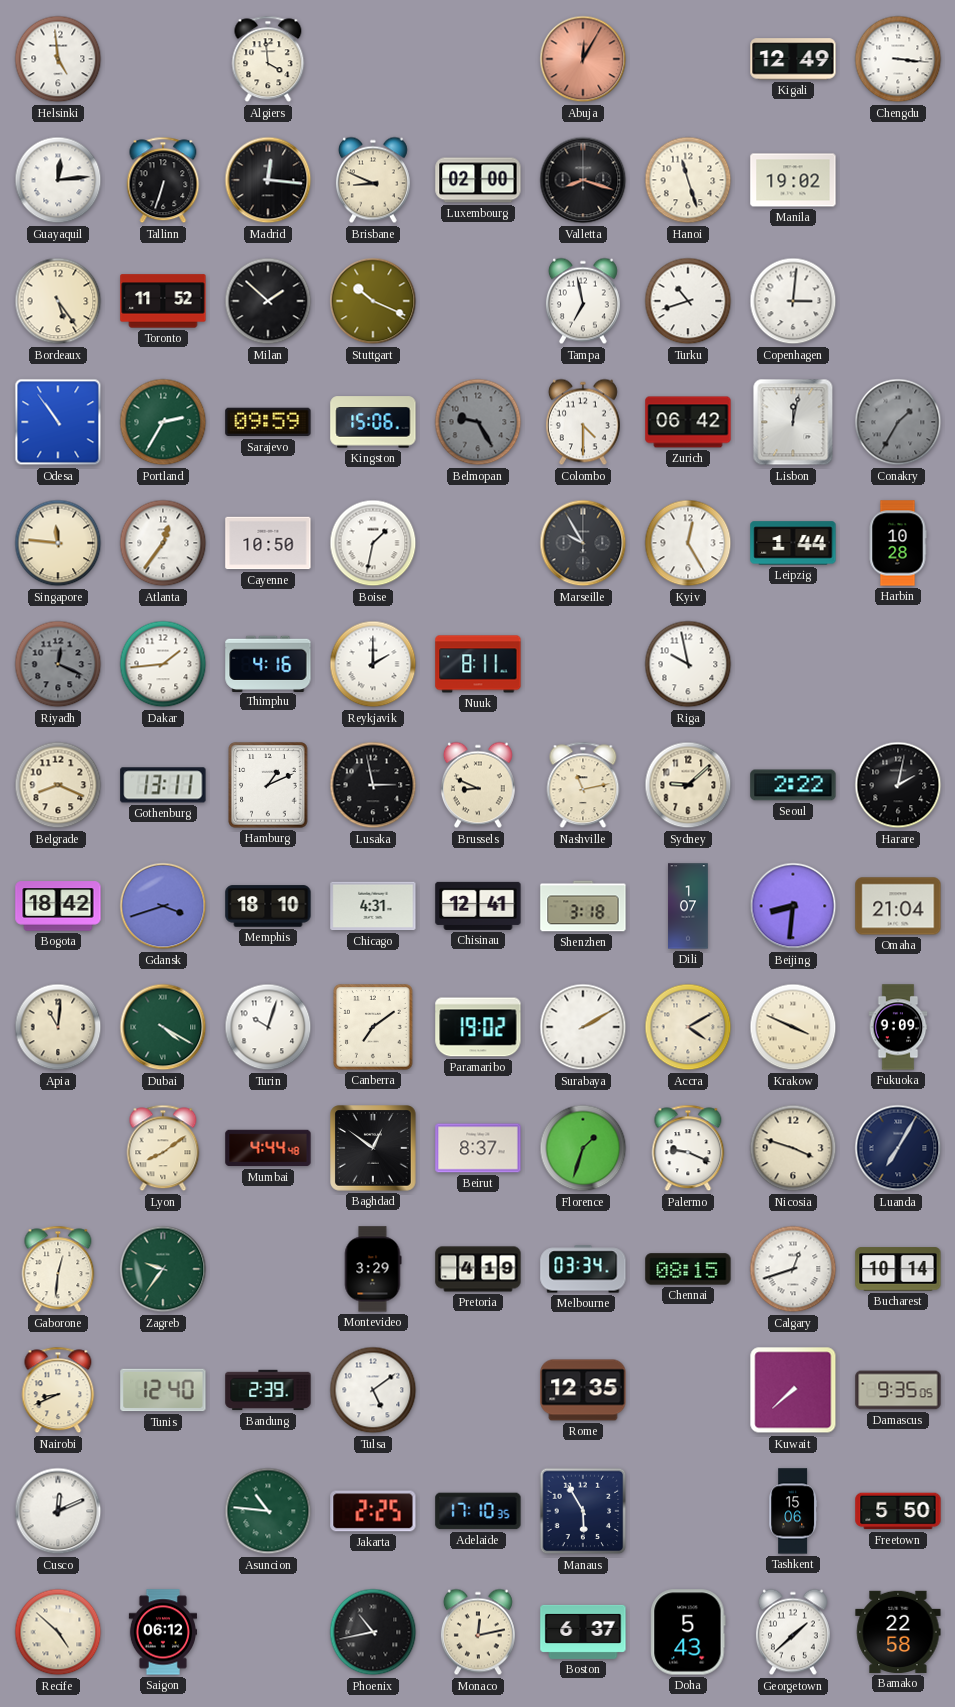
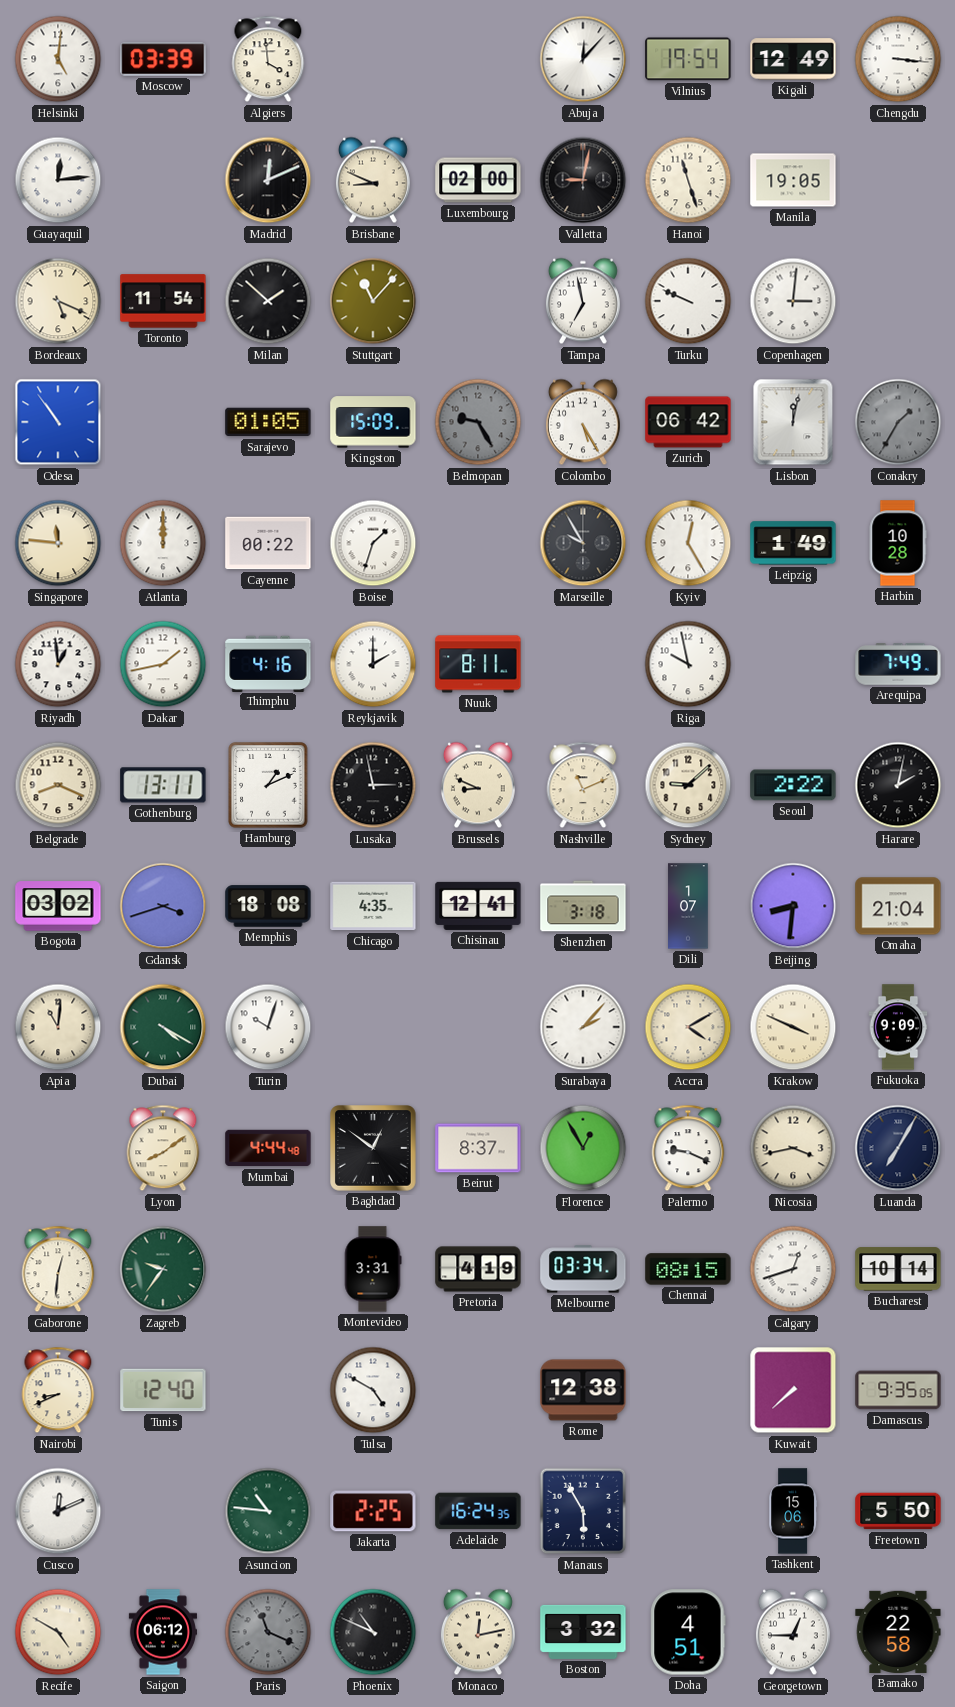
Helsinki: 4:59 -> 5:01
Moscow: none -> 03:39
Abuja: 12:05 -> 12:07
Abuja dial: salmon -> white
Vilnius: none -> 19:54
Tallinn: 6:33 -> none
Madrid: 12:16 -> 12:11
Valletta: 8:18 -> 9:02
Manila: 19:02 -> 19:05
Bordeaux: 5:24 -> 5:19
Toronto: 11:52 -> 11:54
Stuttgart: 10:19 -> 11:07
Turku: 10:42 -> 9:49
Portland: 2:35 -> none
Sarajevo: 09:59 -> 01:05
Kingston: 15:06 -> 15:09
Colombo: 4:30 -> 5:25
Atlanta: 12:36 -> 12:00
Cayenne: 10:50 -> 00:22
Boise: 1:32 -> 1:33
Leipzig: 1:44 -> 1:49
Riyadh: 12:19 -> 12:59
Riyadh dial: grey -> white
Dakar: 1:44 -> 1:43
Arequipa: none -> 7:49
Nashville: 11:13 -> 11:11
Bogota: 18:42 -> 03:02
Memphis: 18:10 -> 18:08
Chicago: 4:31 -> 4:35
Canberra: 7:09 -> none
Paramaribo: 19:02 -> none
Surabaya: 2:10 -> 2:07
Florence: 1:33 -> 12:55
Nicosia: 3:48 -> 3:43
Montevideo: 3:29 -> 3:31
Bandung: 2:39 -> none
Tulsa: 5:09 -> 4:50
Rome: 12:35 -> 12:38
Adelaide: 17:10 -> 16:24
Recife: 4:52 -> 4:50
Paris: none -> 11:19
Phoenix: 10:43 -> 10:49
Boston: 6:37 -> 3:32
Doha: 5:43 -> 4:51
Georgetown: 1:38 -> 12:45
